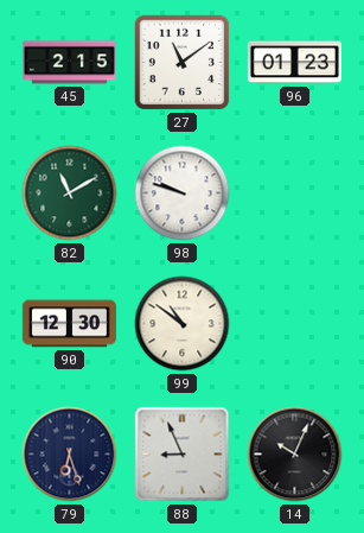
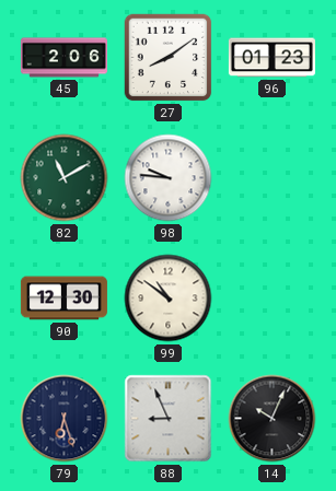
45: 2:15 -> 2:06
27: 11:09 -> 8:09
98: 9:48 -> 9:46
